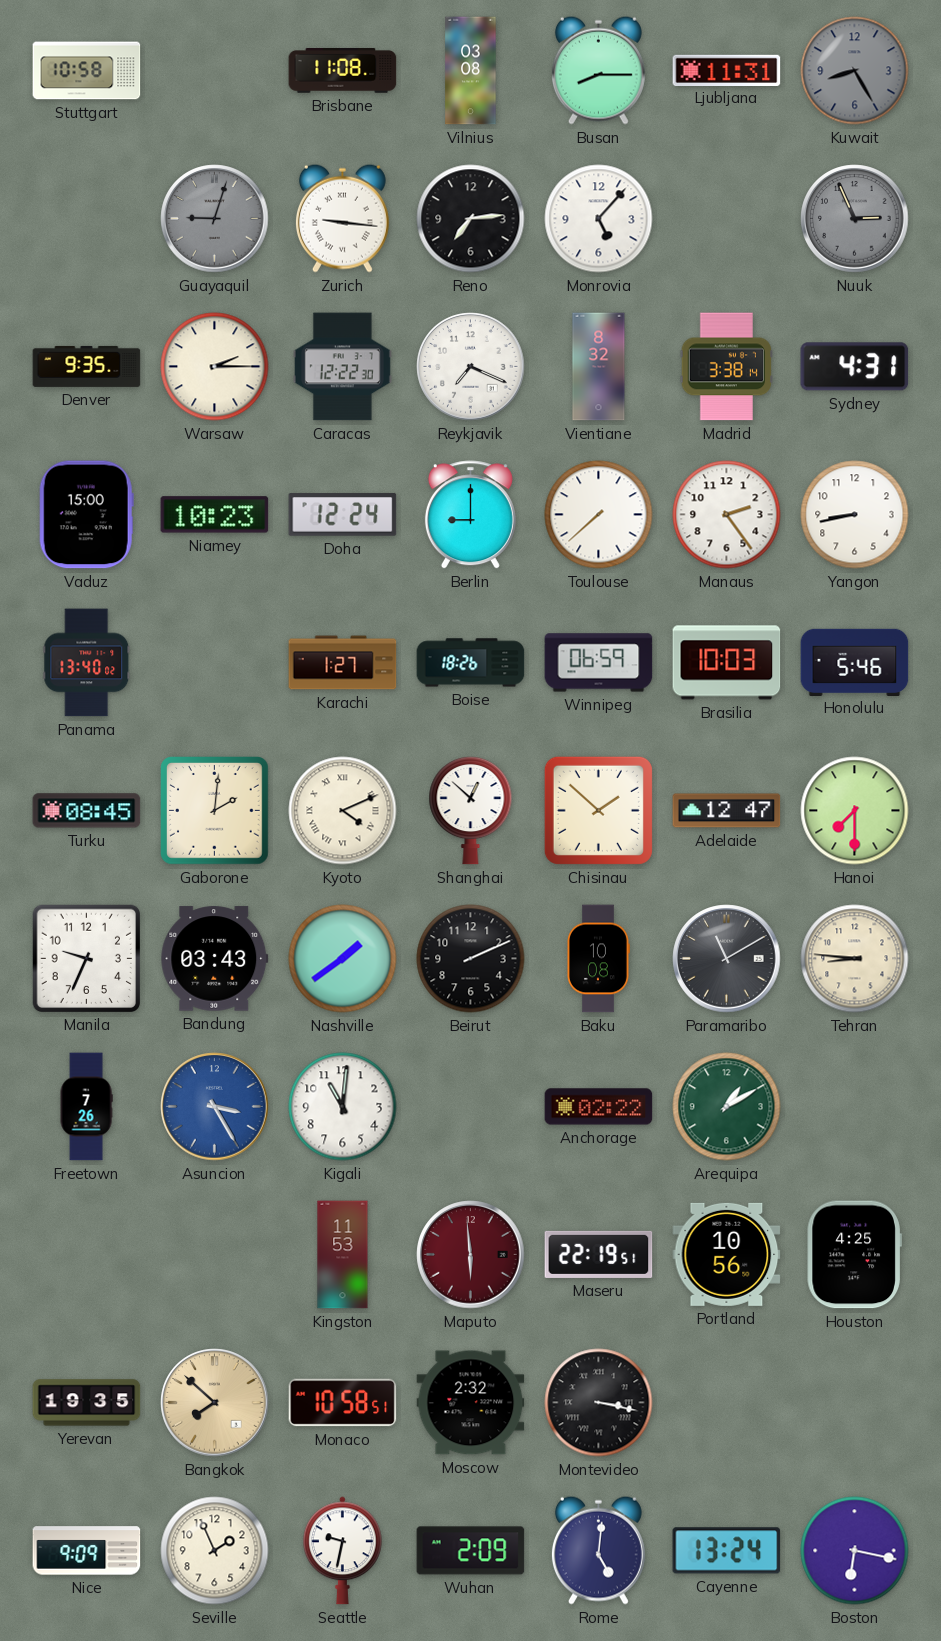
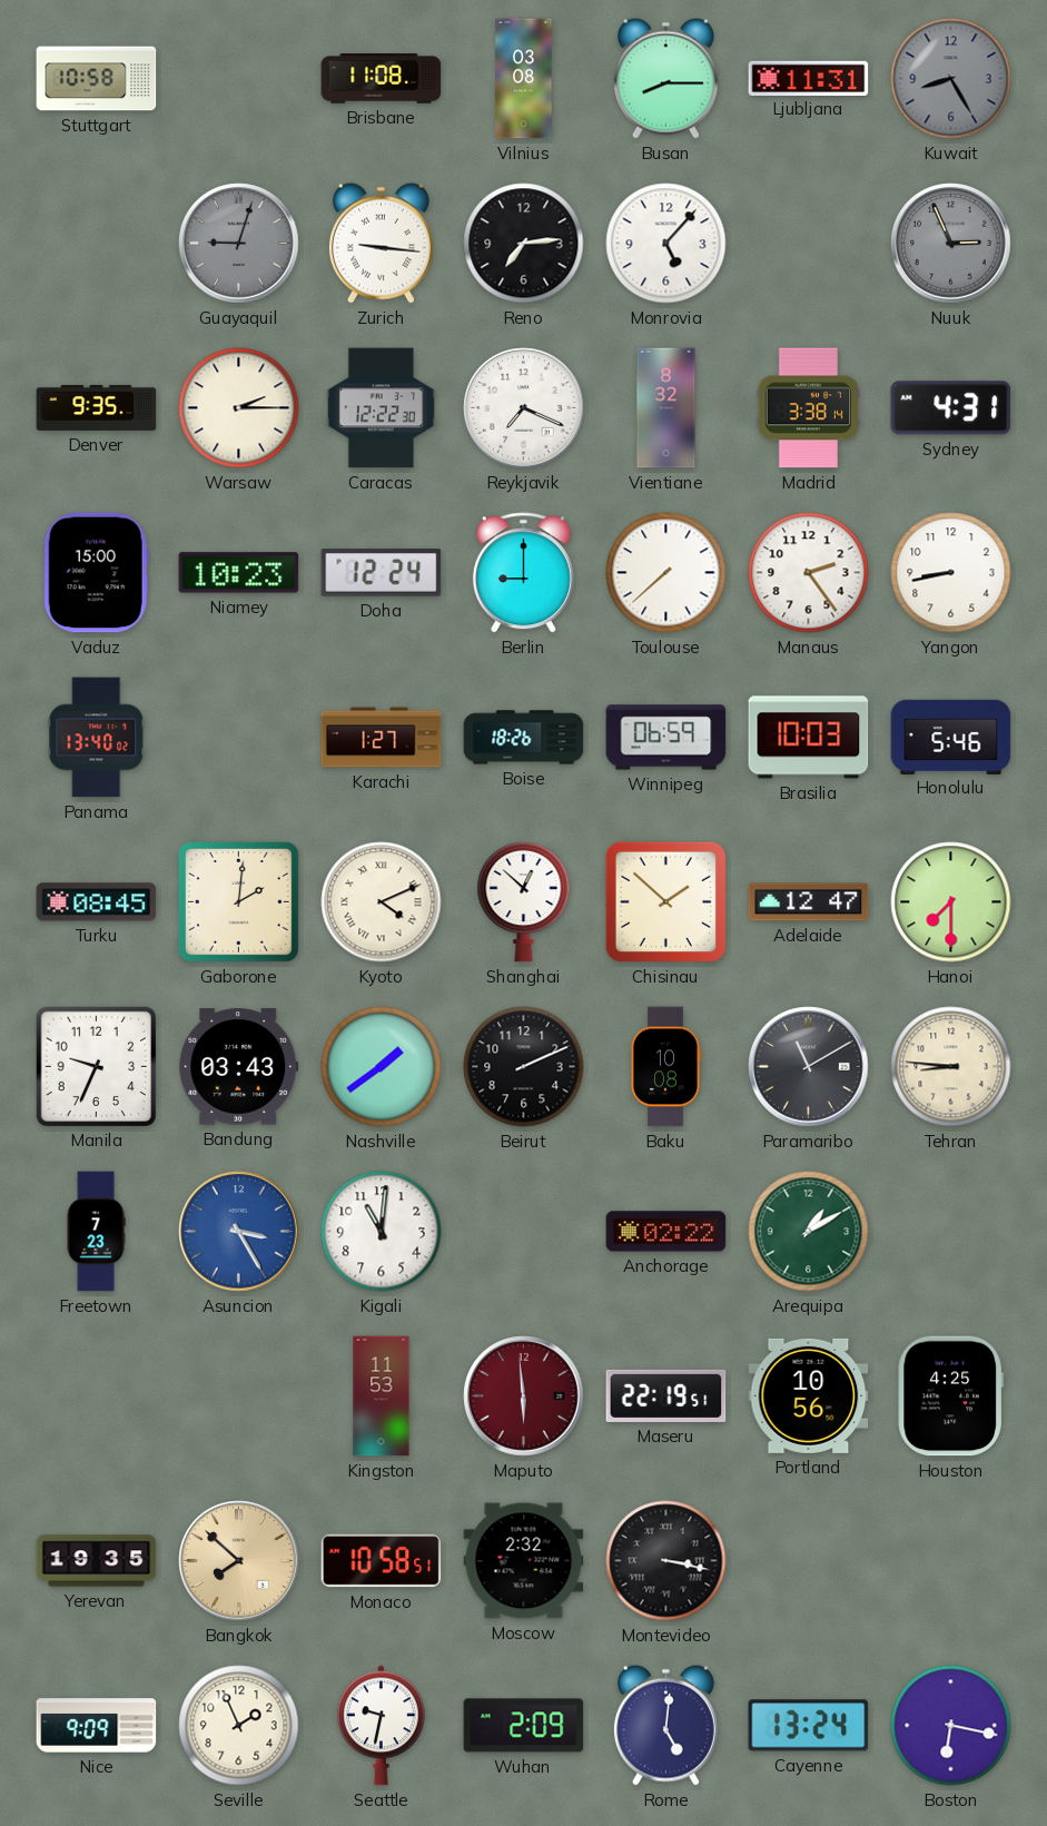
Freetown: 7:26 -> 7:23
